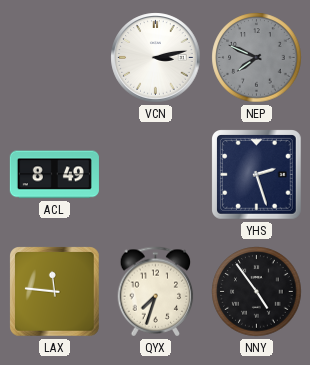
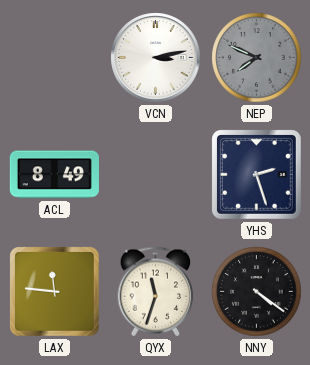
QYX: 7:33 -> 11:33
NNY: 4:54 -> 4:21
